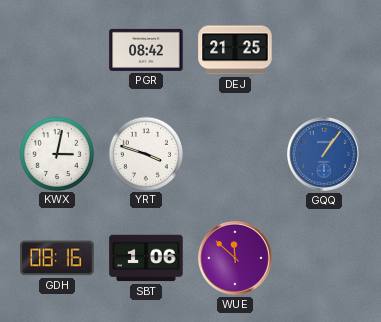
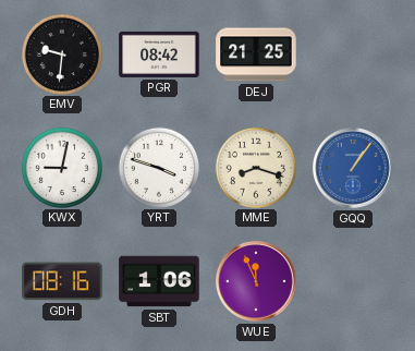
EMV: none -> 9:31
KWX: 3:02 -> 9:02
MME: none -> 8:18
WUE: 11:52 -> 11:56
